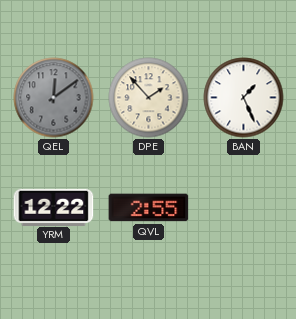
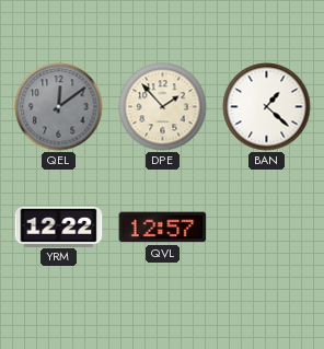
BAN: 1:26 -> 1:22
QVL: 2:55 -> 12:57
